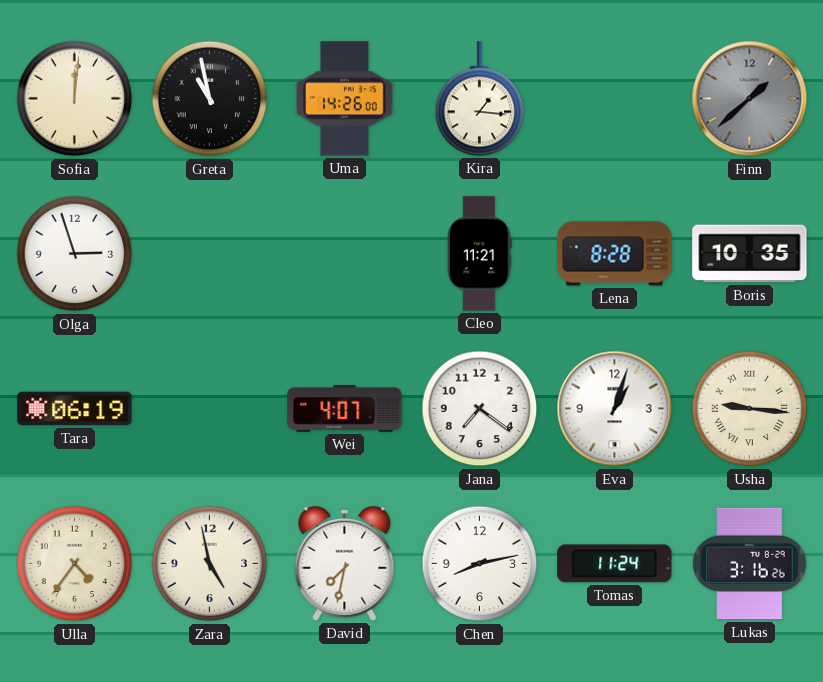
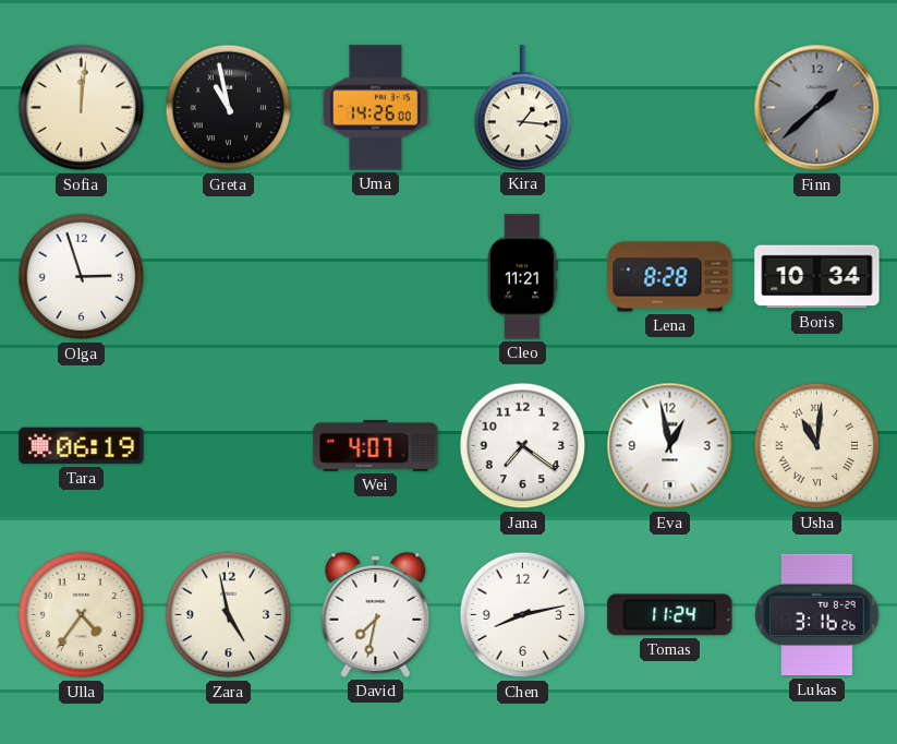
Boris: 10:35 -> 10:34
Eva: 1:03 -> 12:58
Usha: 9:16 -> 11:01
